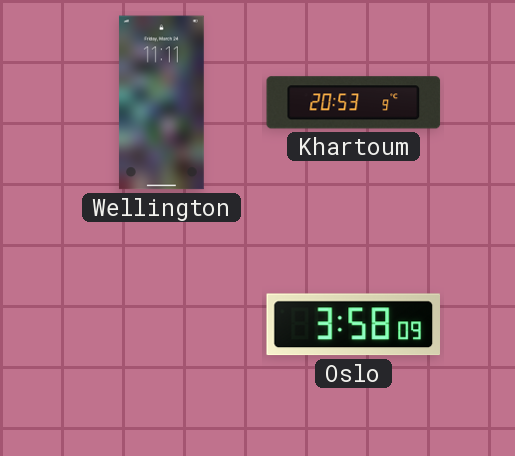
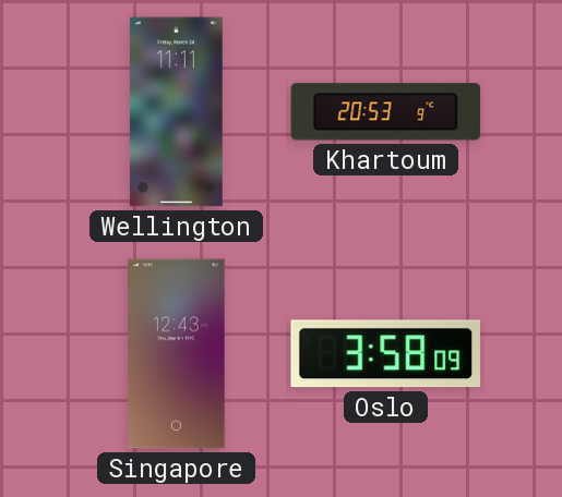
Singapore: none -> 12:43
